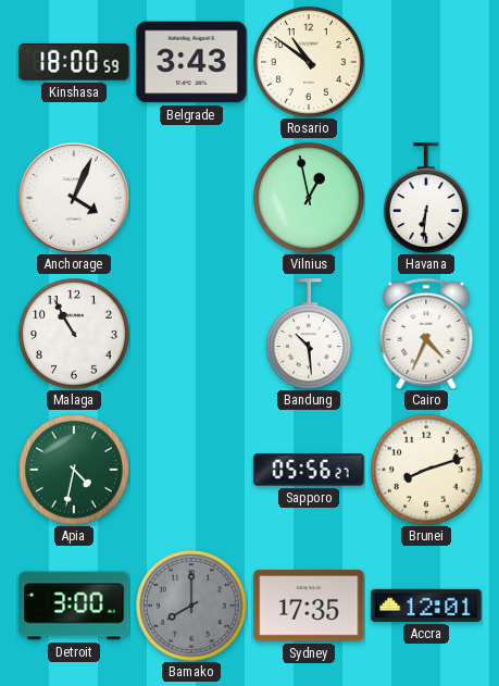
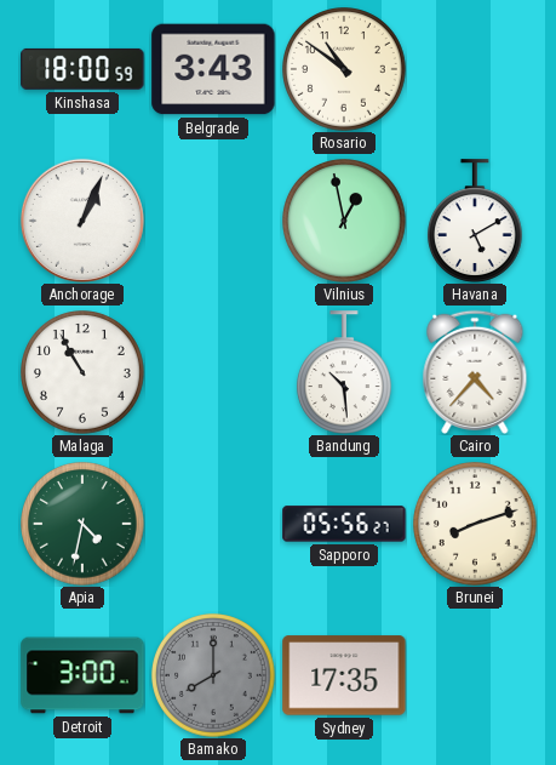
Anchorage: 4:04 -> 1:04
Havana: 6:31 -> 5:10
Cairo: 4:34 -> 4:37
Accra: 12:01 -> none
